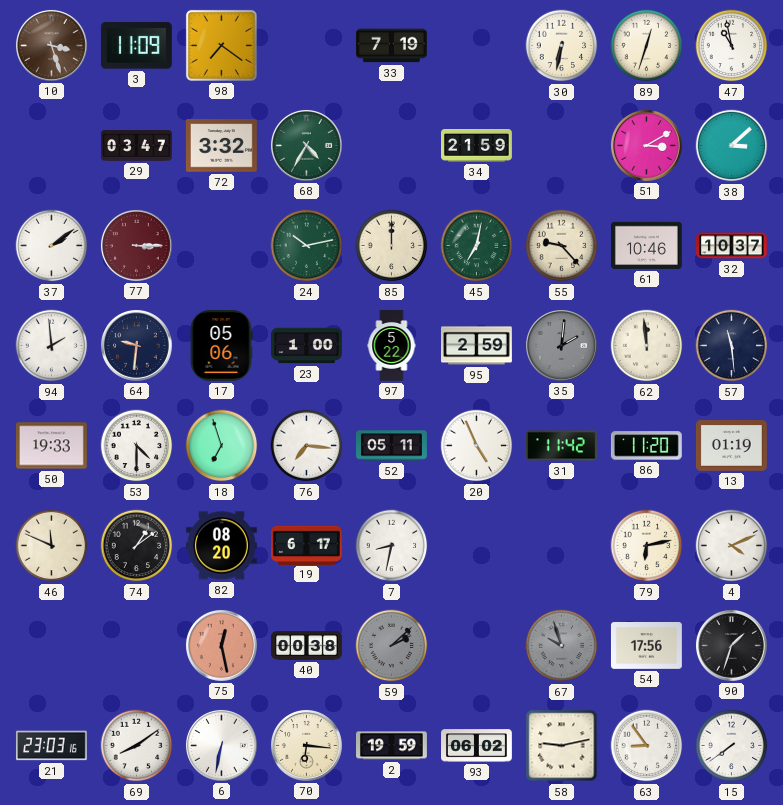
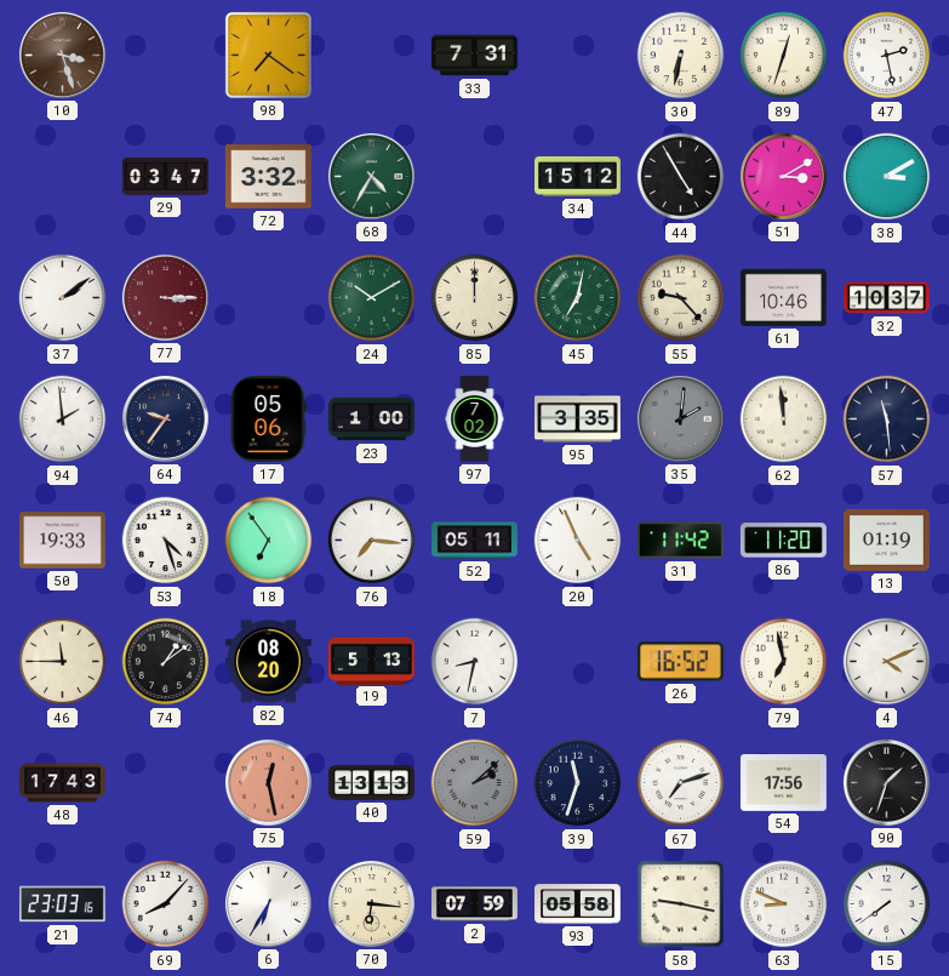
3: 11:09 -> none
33: 7:19 -> 7:31
47: 10:58 -> 2:28
34: 21:59 -> 15:12
44: none -> 4:55
38: 3:08 -> 3:10
24: 10:13 -> 10:10
64: 9:31 -> 9:36
97: 5:22 -> 7:02
95: 2:59 -> 3:35
53: 4:30 -> 4:27
18: 6:57 -> 6:54
46: 11:49 -> 11:45
19: 6:17 -> 5:13
26: none -> 16:52
79: 6:13 -> 6:58
48: none -> 17:43
40: 00:38 -> 13:13
39: none -> 11:33
67: 9:57 -> 7:12
67 dial: grey -> white
69: 8:09 -> 8:07
6: 6:32 -> 6:35
2: 19:59 -> 07:59
93: 06:02 -> 05:58
58: 9:13 -> 9:17
63: 8:54 -> 8:49
